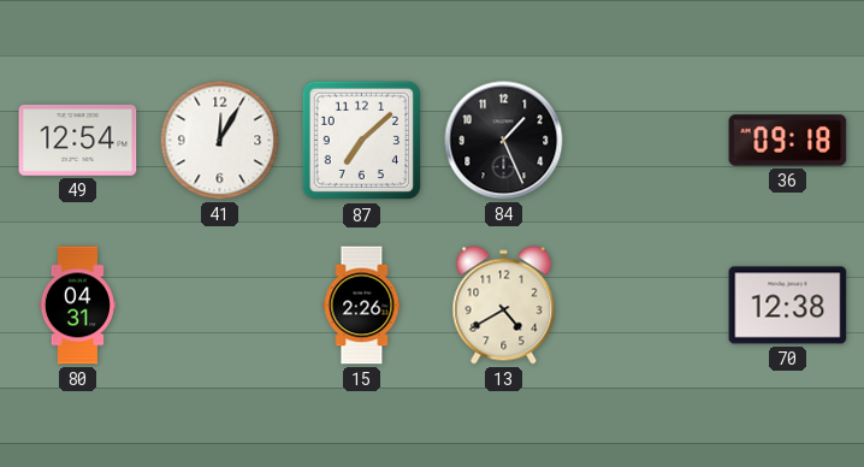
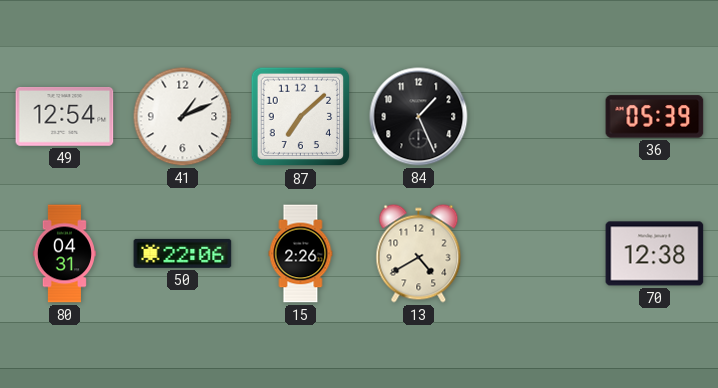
41: 12:05 -> 1:11
36: 09:18 -> 05:39
50: none -> 22:06
